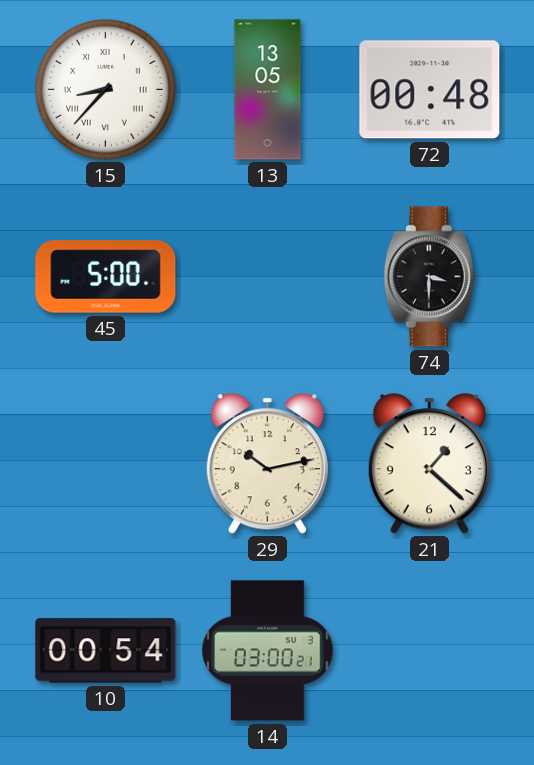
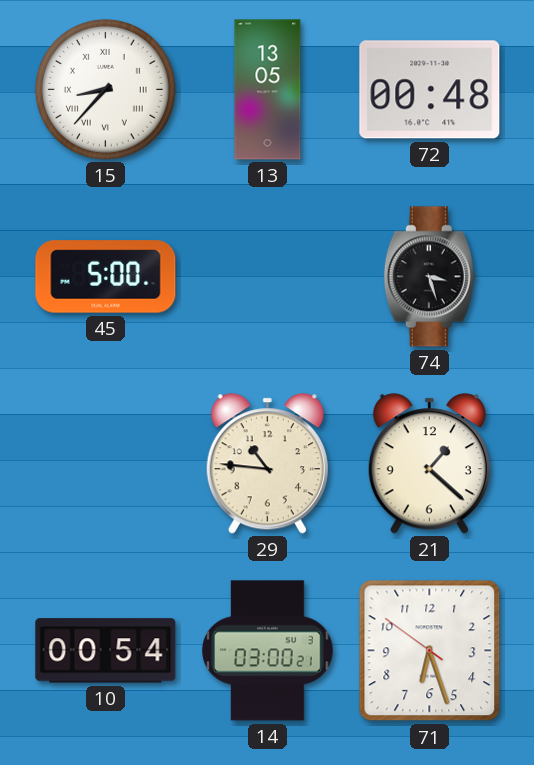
74: 3:30 -> 3:27
29: 10:13 -> 10:46
71: none -> 6:26
